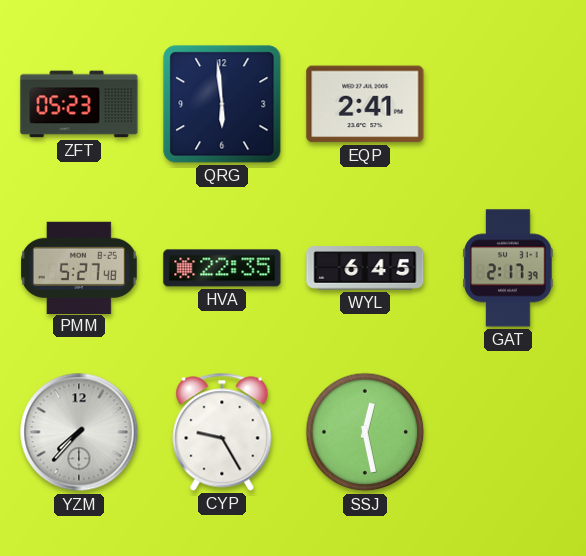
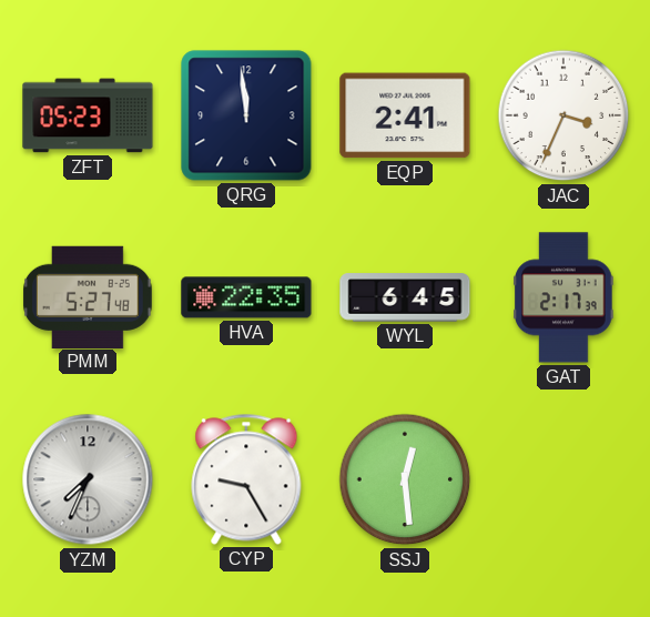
QRG: 5:59 -> 11:59
JAC: none -> 3:34
YZM: 7:37 -> 7:34
SSJ: 12:28 -> 12:29
